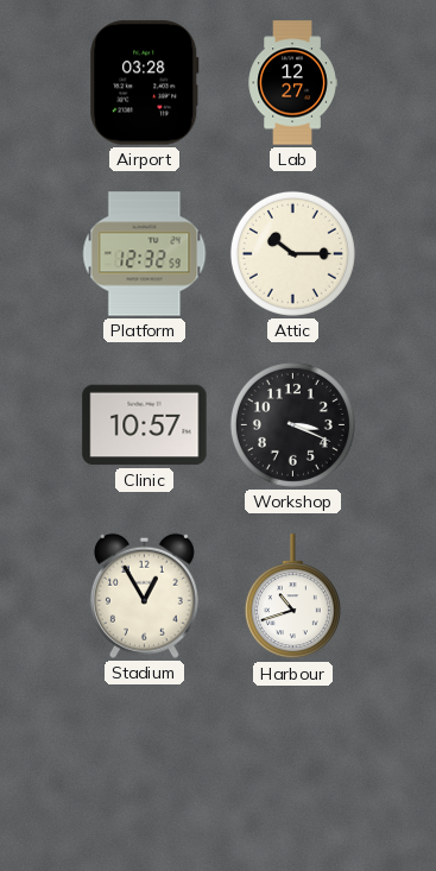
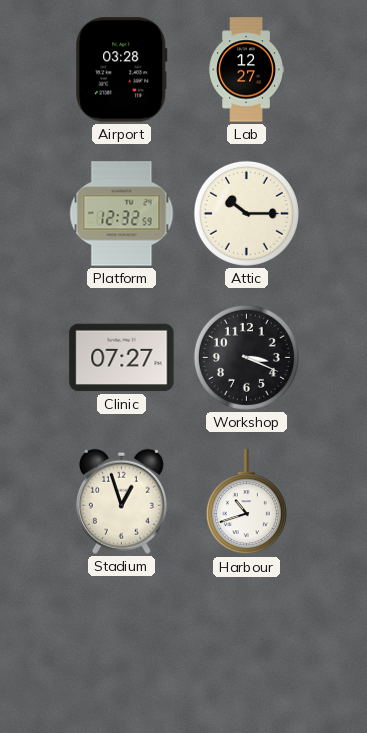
Clinic: 10:57 -> 07:27
Stadium: 12:55 -> 12:57
